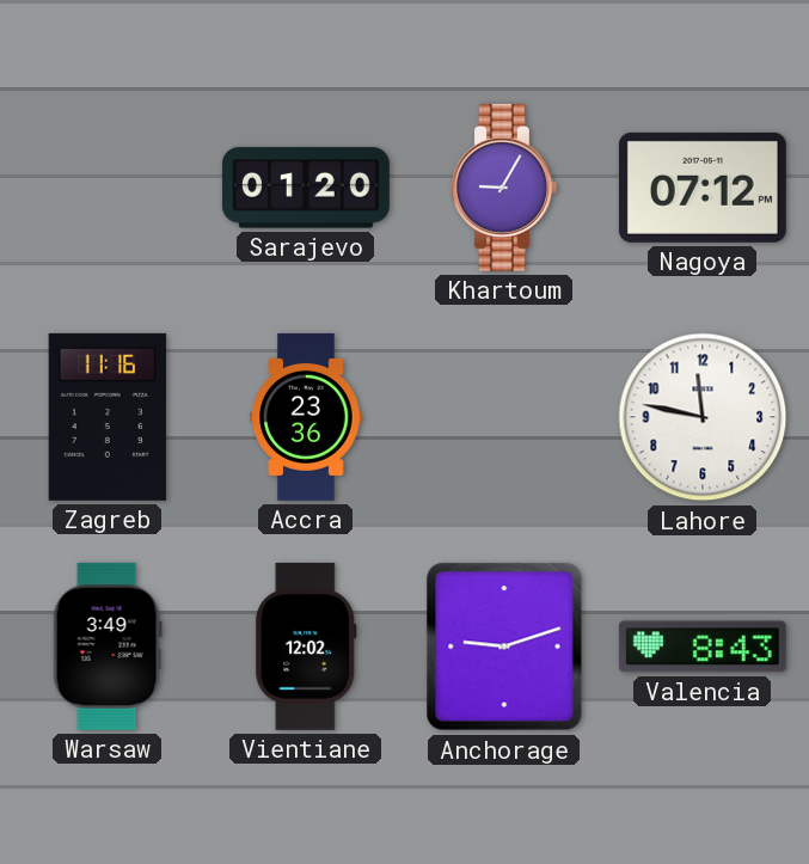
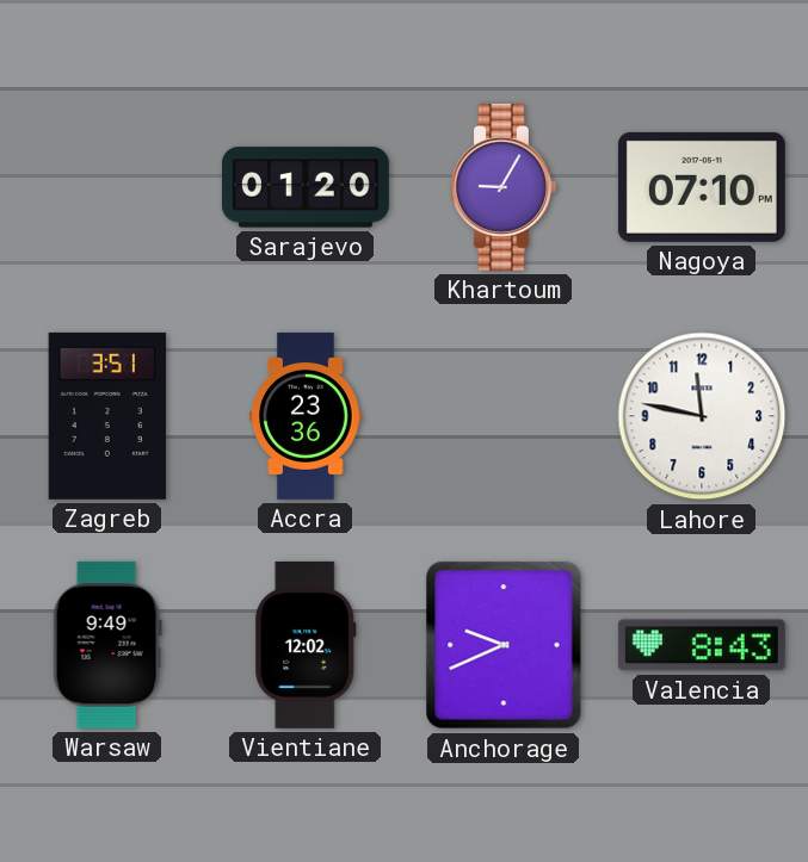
Nagoya: 07:12 -> 07:10
Zagreb: 11:16 -> 3:51
Warsaw: 3:49 -> 9:49
Anchorage: 9:12 -> 9:41
